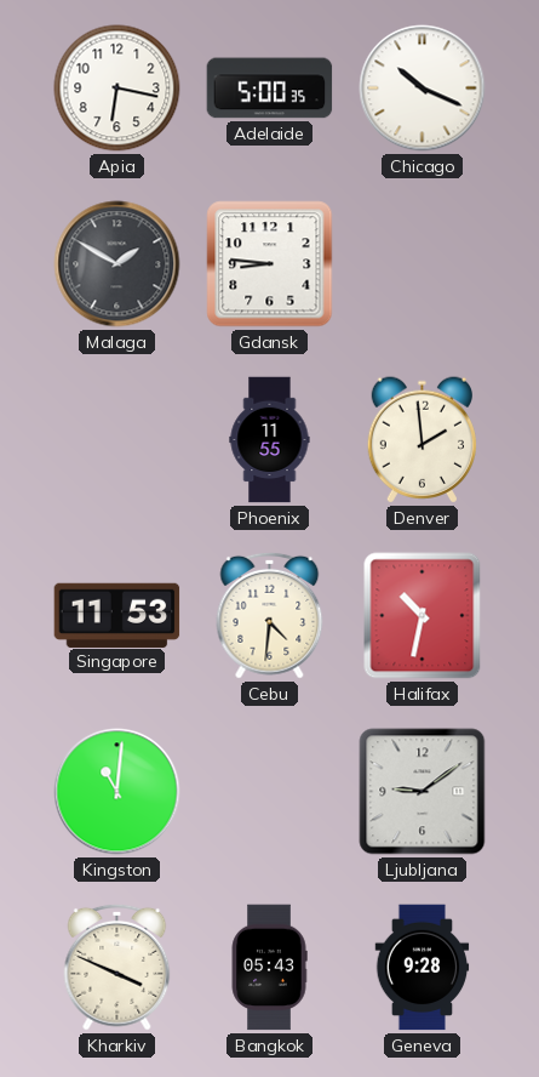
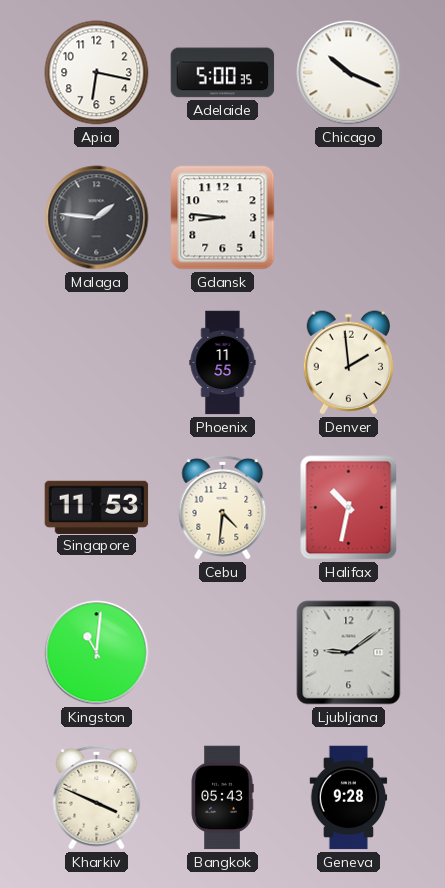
Malaga: 1:50 -> 1:46
